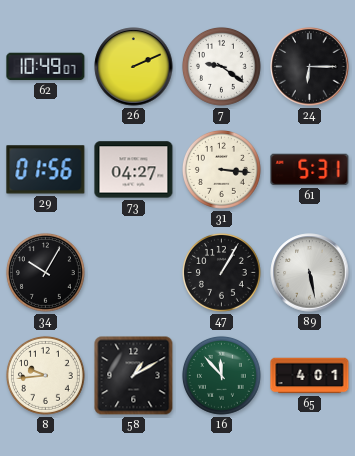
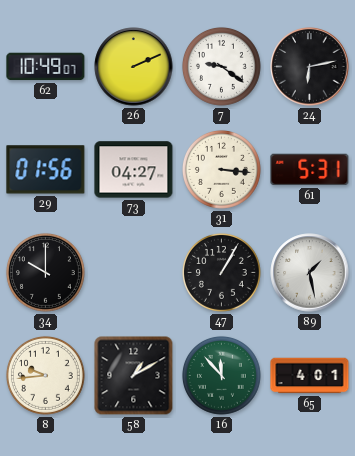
24: 6:15 -> 6:13
34: 10:05 -> 10:00
89: 5:28 -> 1:28
